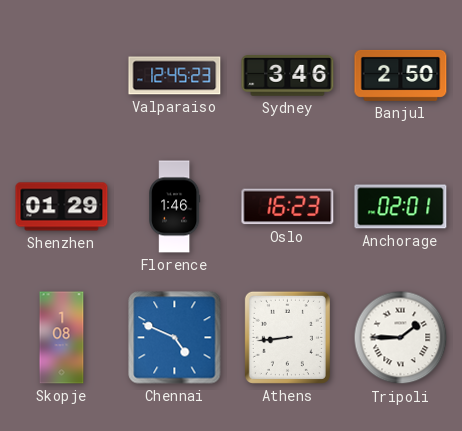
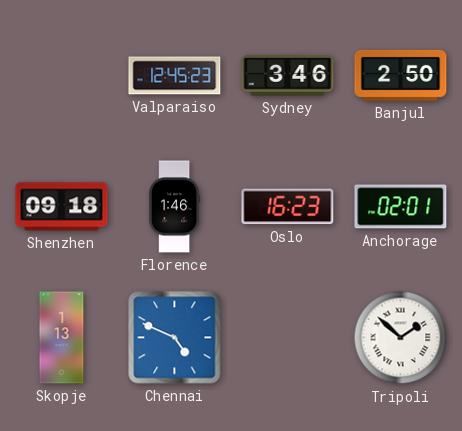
Shenzhen: 01:29 -> 09:18
Skopje: 1:08 -> 1:13
Athens: 8:44 -> none
Tripoli: 1:45 -> 1:52
